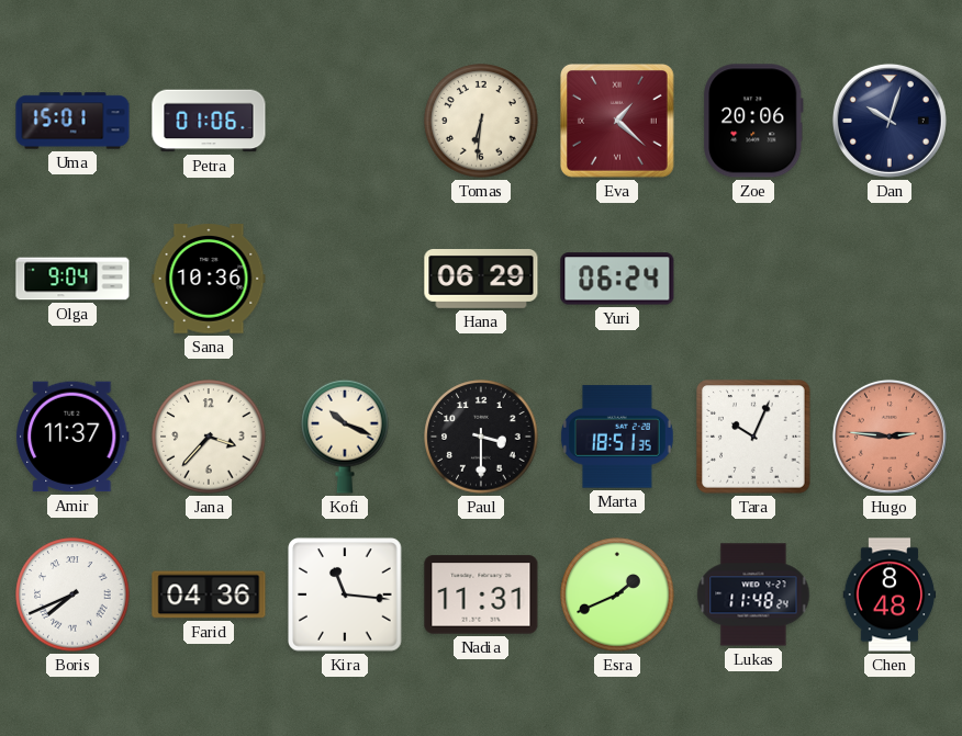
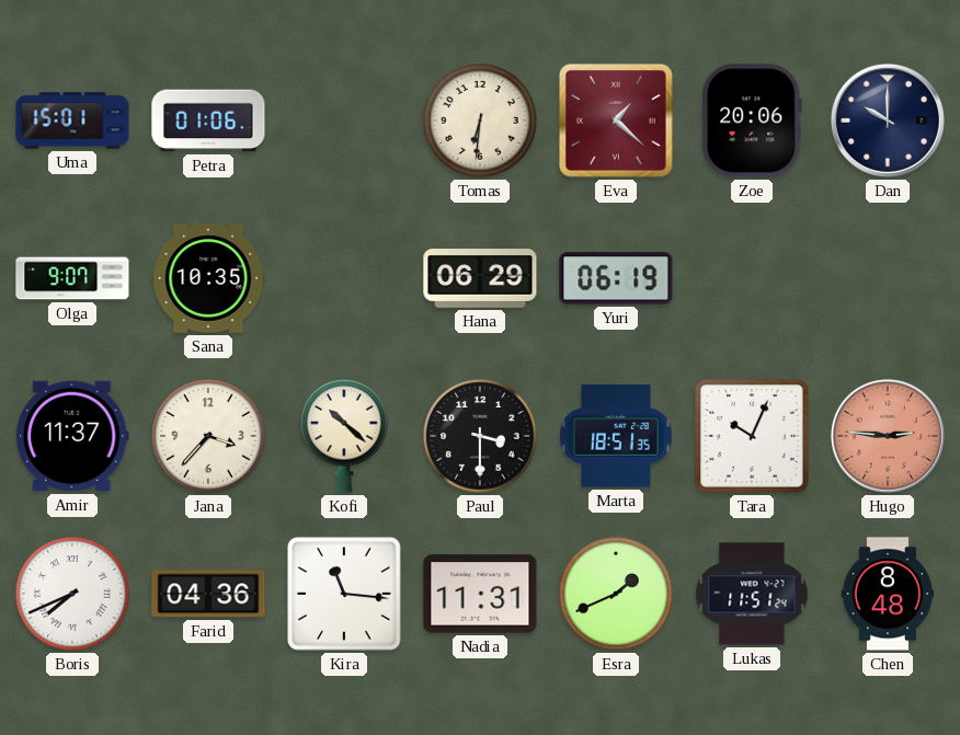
Dan: 10:03 -> 10:00
Olga: 9:04 -> 9:07
Sana: 10:36 -> 10:35
Yuri: 06:24 -> 06:19
Kofi: 10:19 -> 10:22
Lukas: 11:48 -> 11:51
